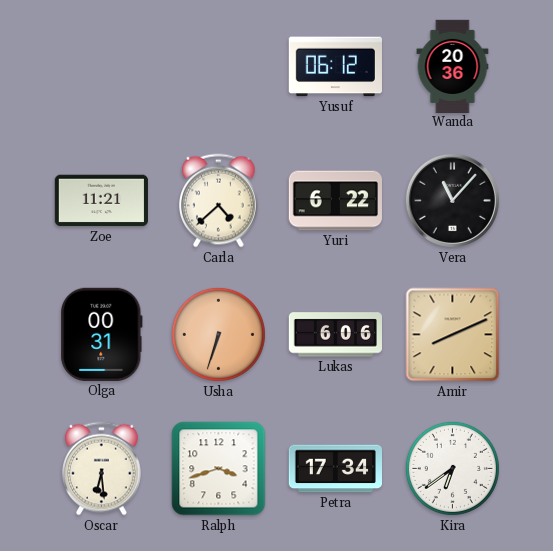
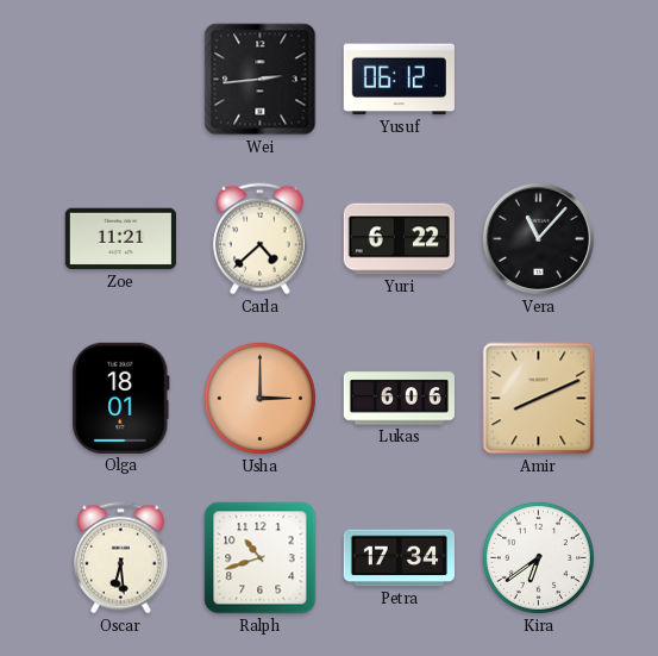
Wei: none -> 2:44
Wanda: 20:36 -> none
Olga: 00:31 -> 18:01
Usha: 6:33 -> 3:00
Ralph: 3:42 -> 10:42
